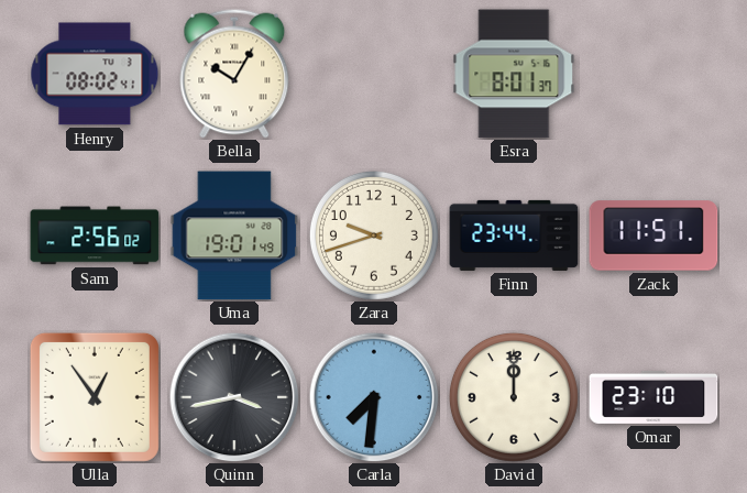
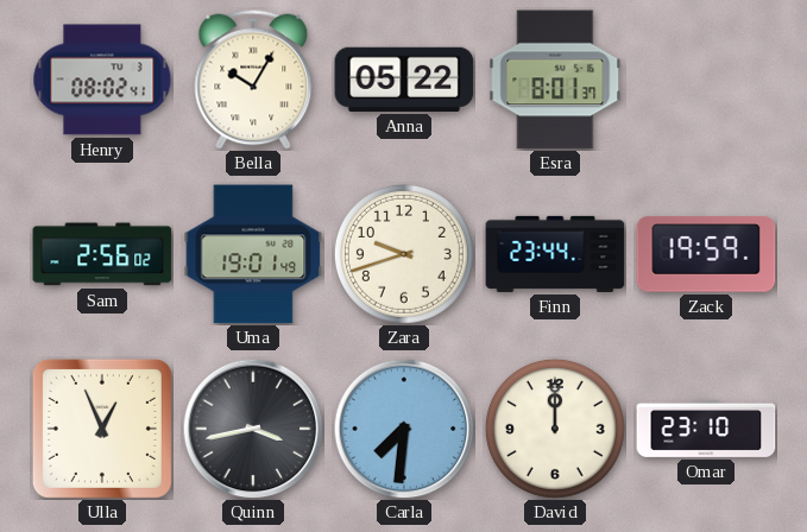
Anna: none -> 05:22
Zack: 11:51 -> 19:59
Ulla: 12:54 -> 12:56
